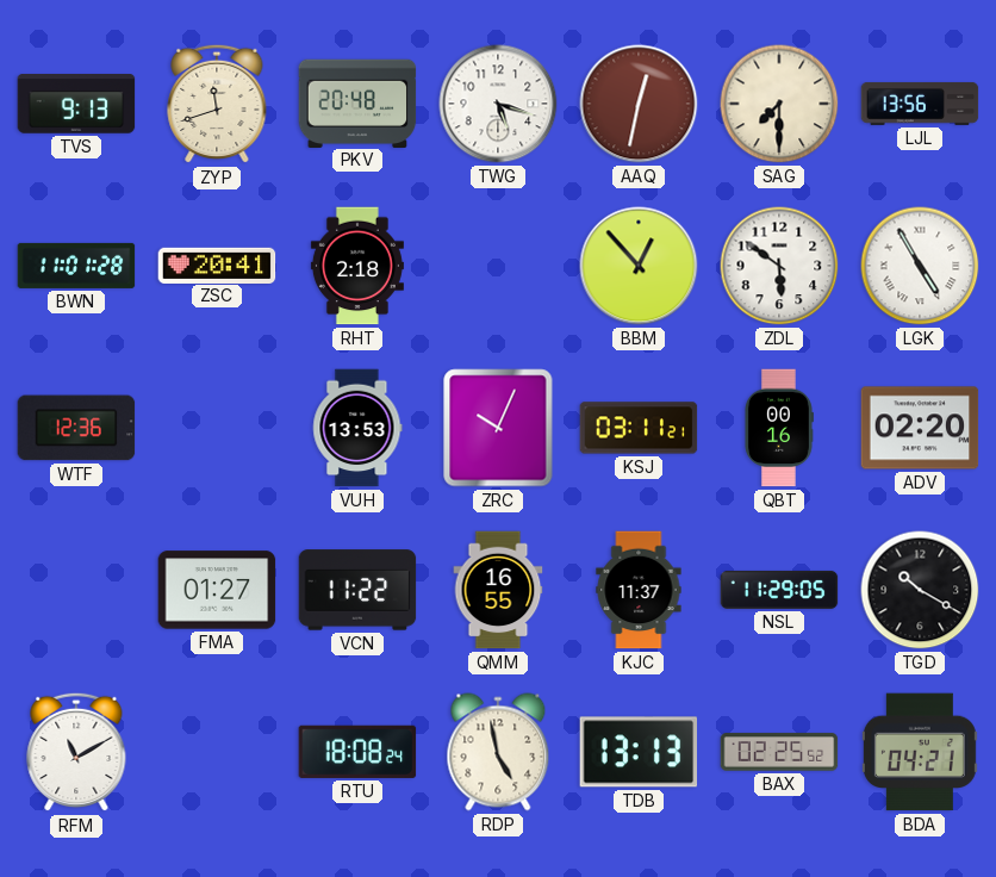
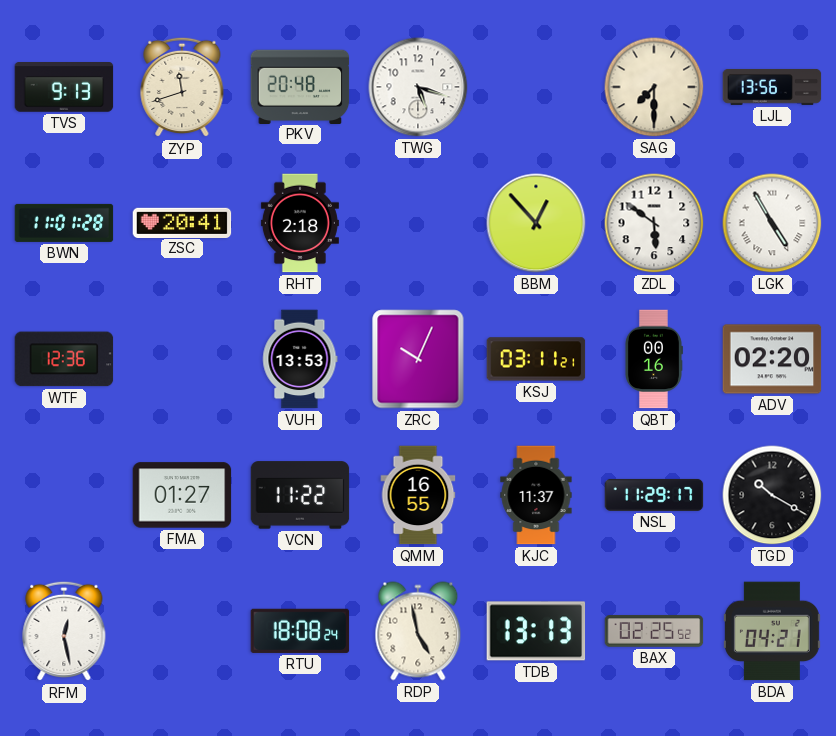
AAQ: 12:32 -> none
NSL: 11:29:05 -> 11:29:17
RFM: 11:10 -> 12:28
